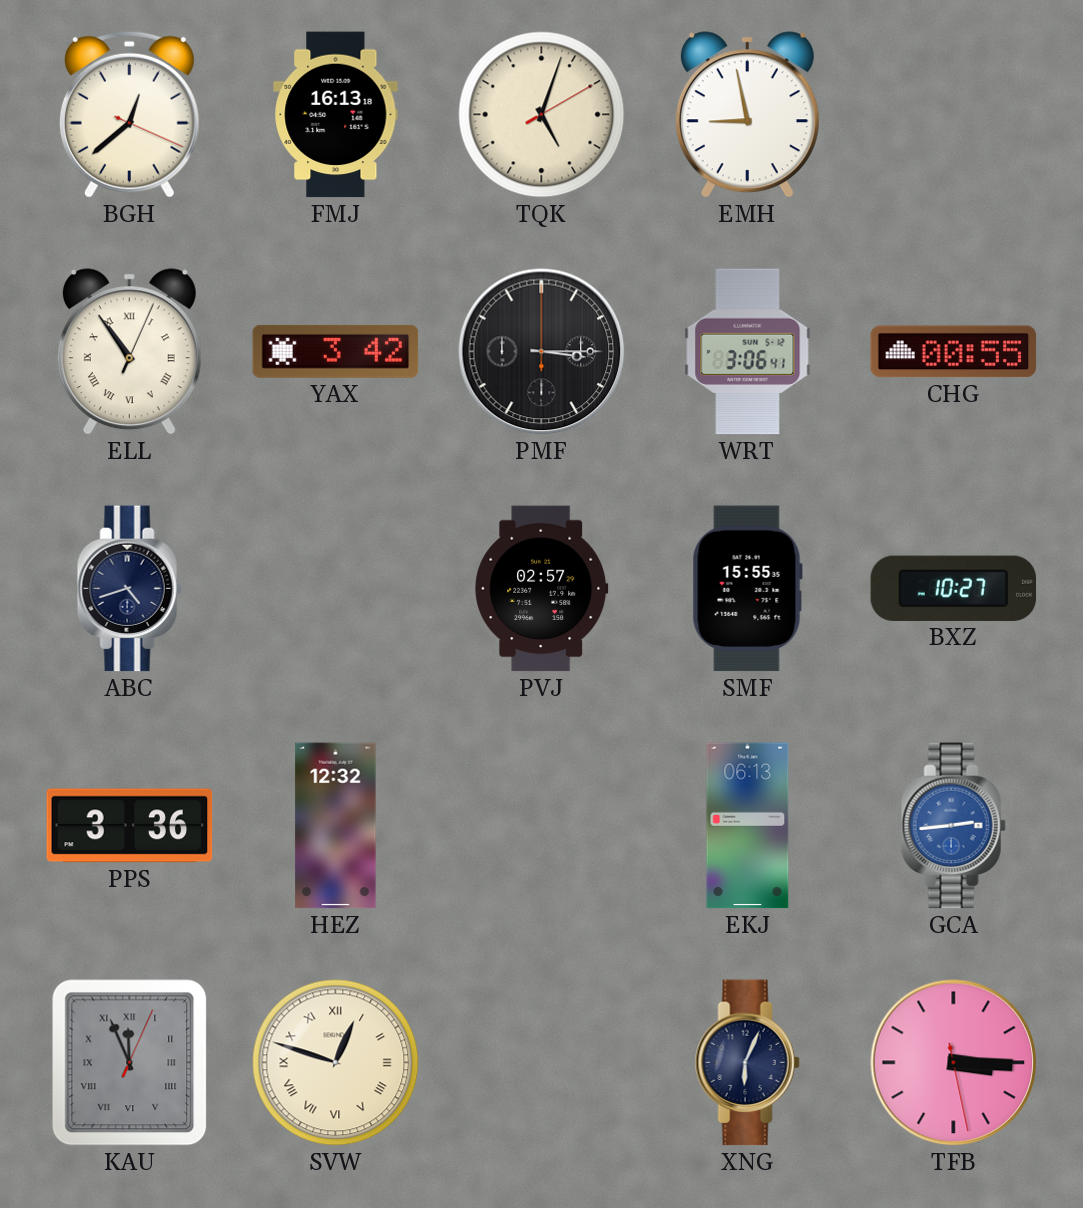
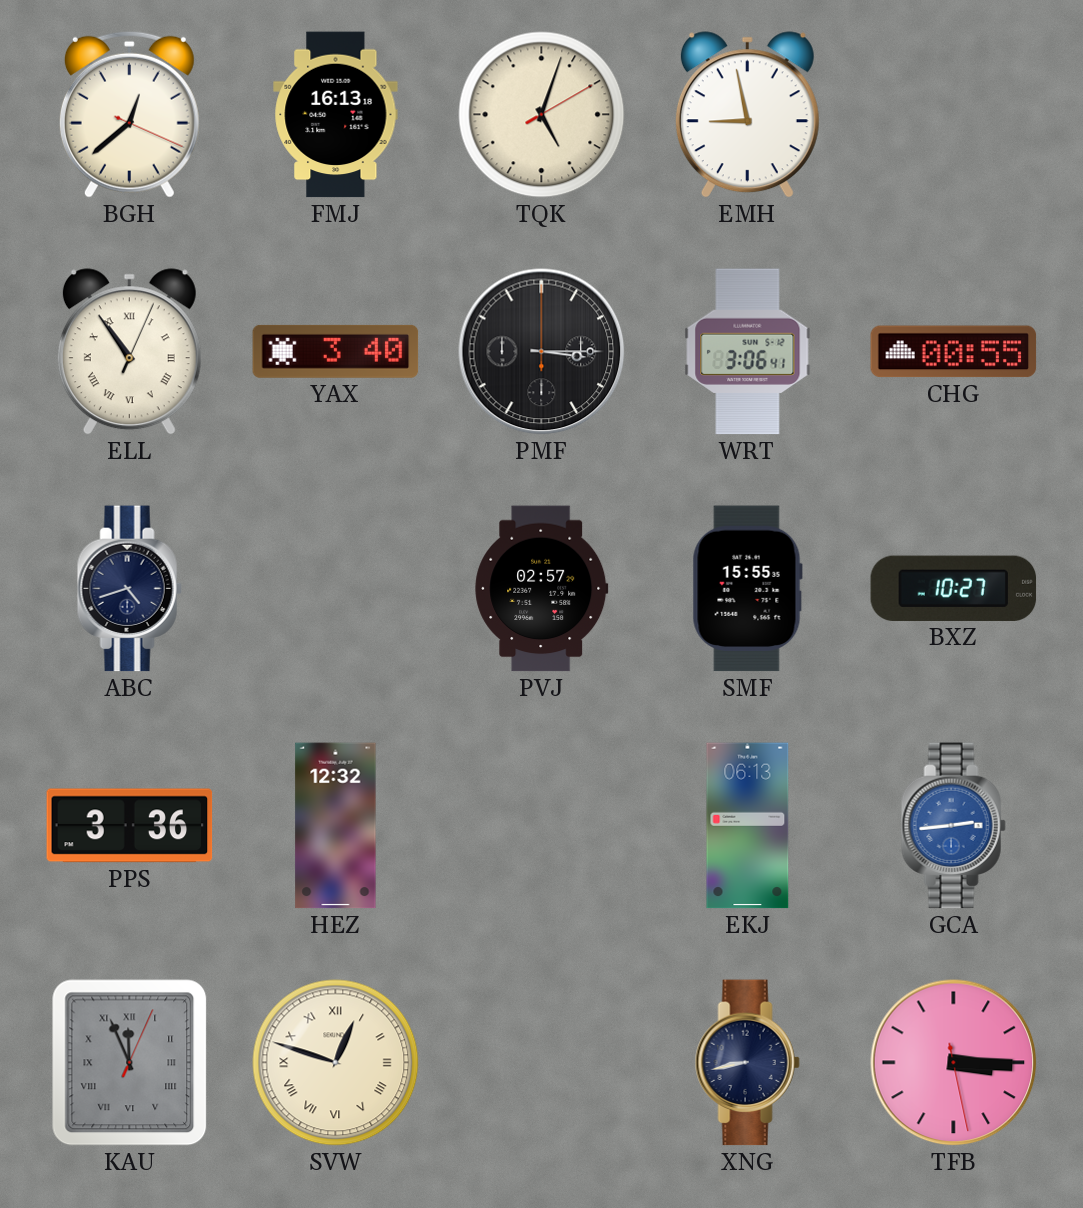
YAX: 3:42 -> 3:40
XNG: 6:04 -> 8:43
